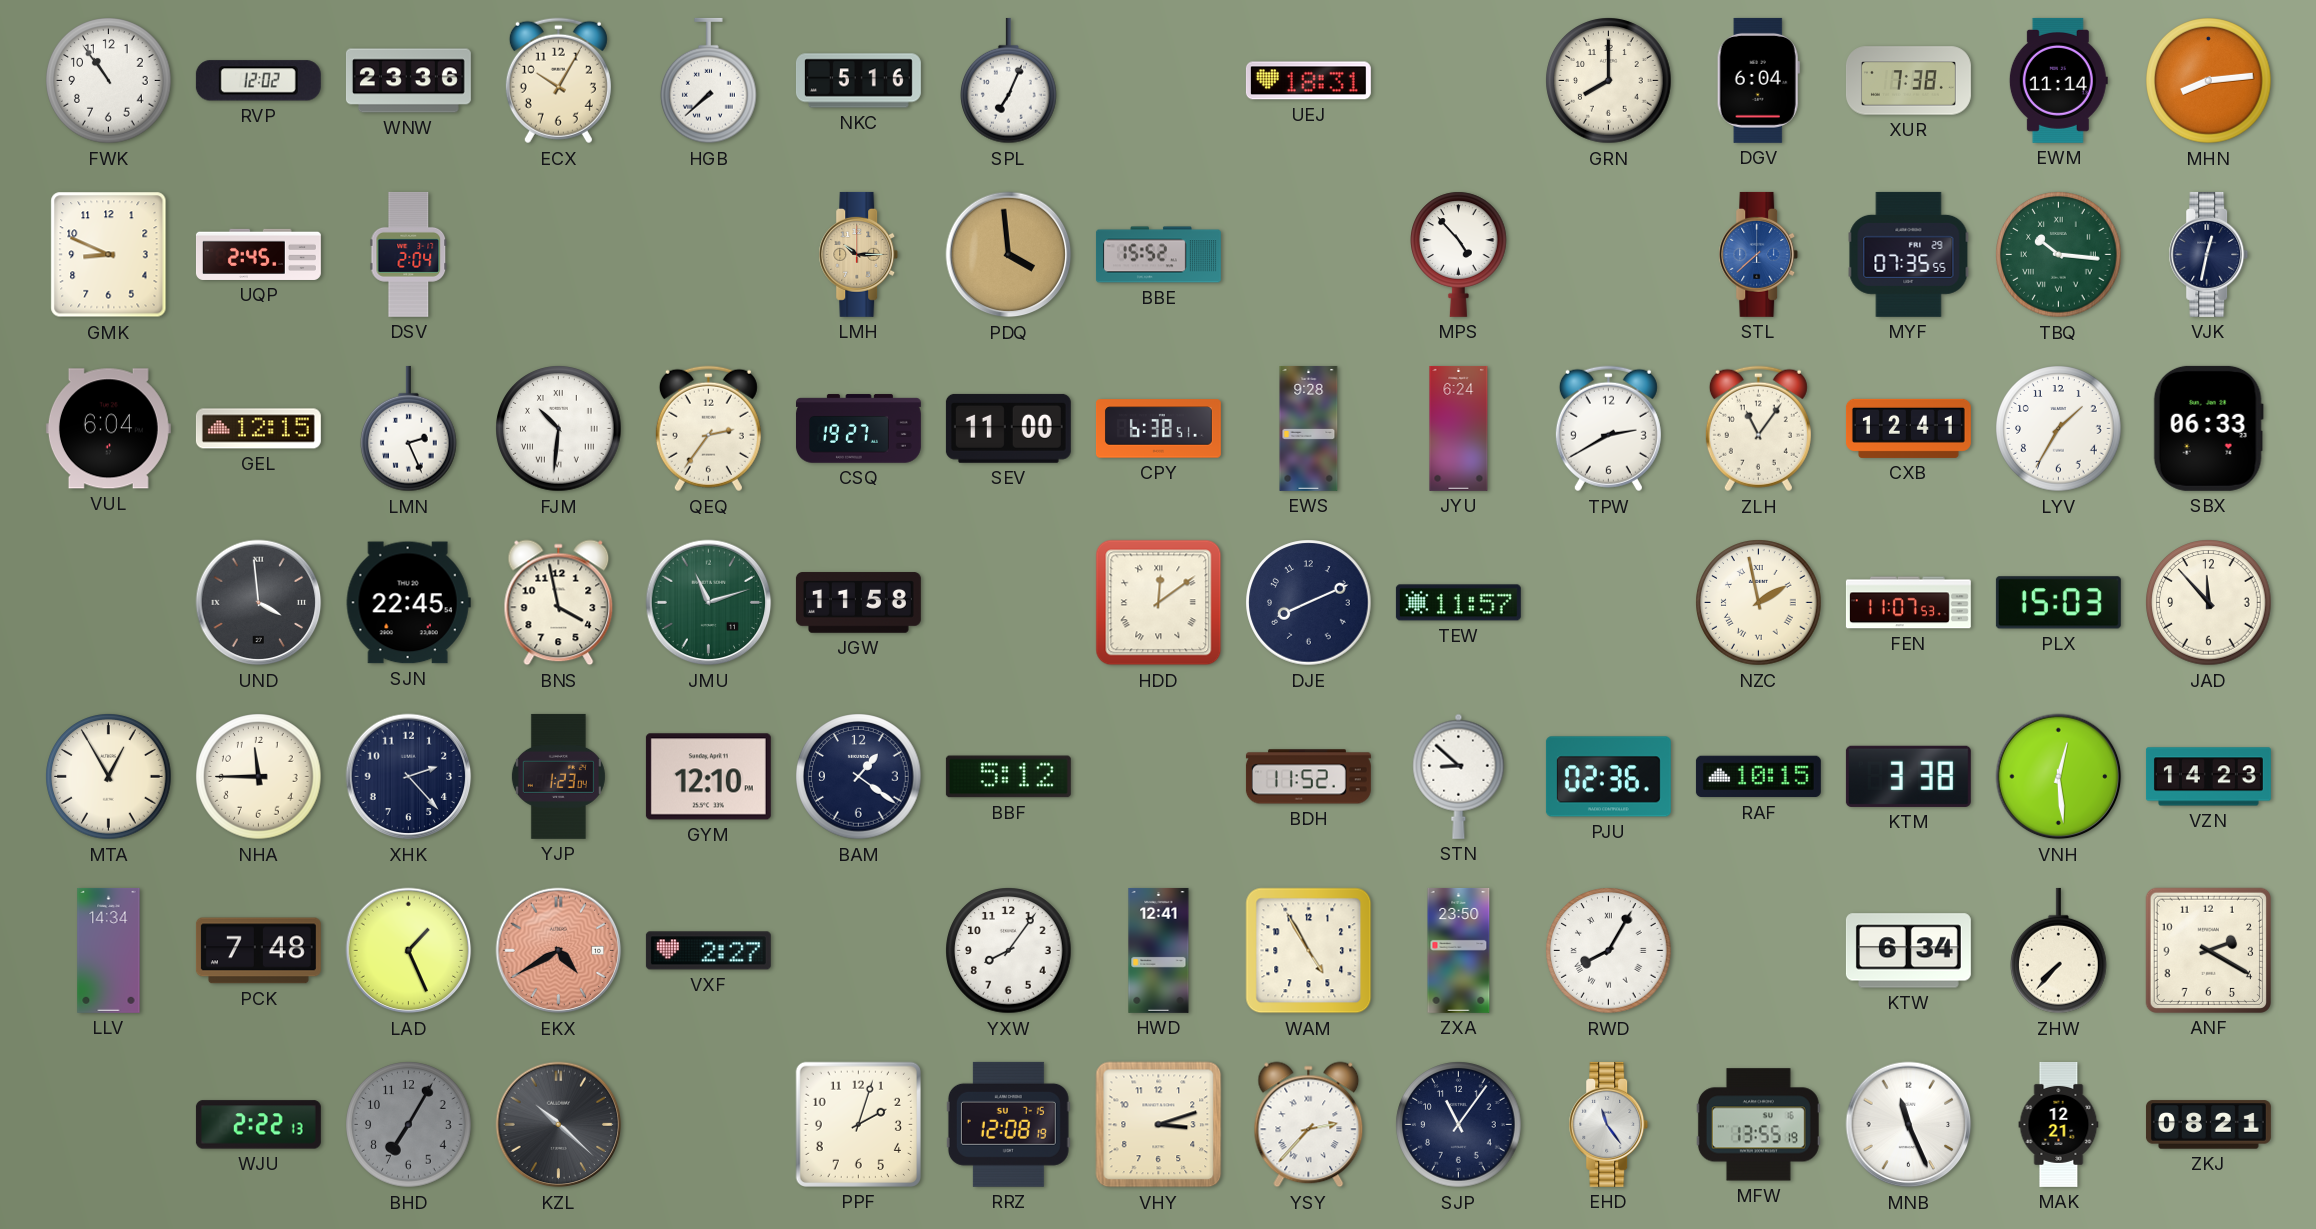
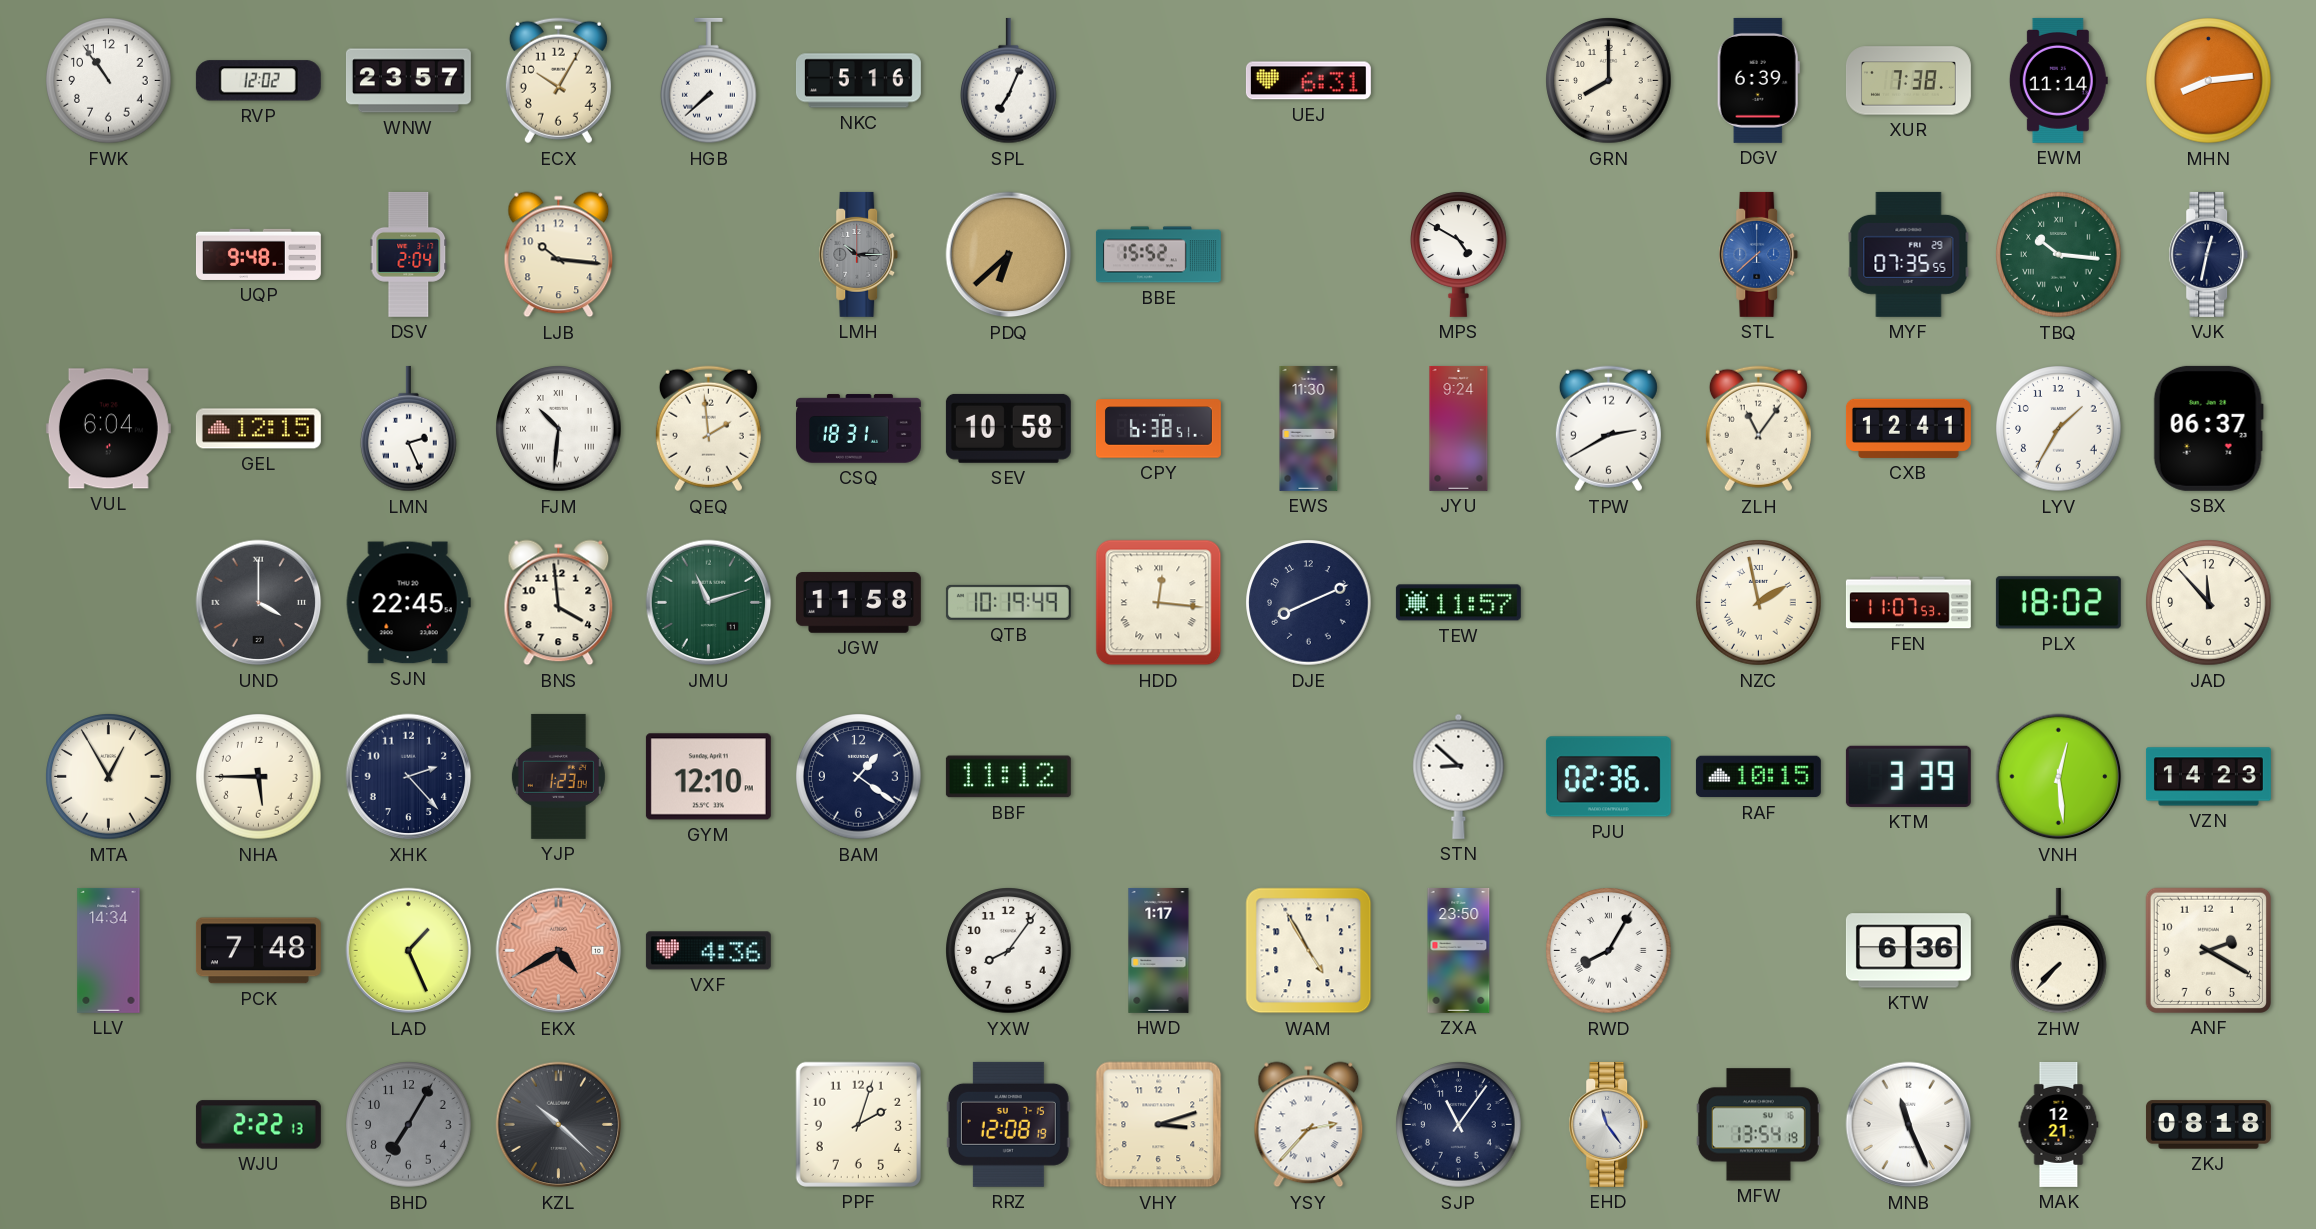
WNW: 23:36 -> 23:57
UEJ: 18:31 -> 6:31
DGV: 6:04 -> 6:39
GMK: 8:49 -> none
UQP: 2:45 -> 9:48
LJB: none -> 10:16
LMH dial: champagne -> grey
PDQ: 3:59 -> 6:38
MPS: 4:53 -> 4:50
QEQ: 2:36 -> 1:59
CSQ: 19:27 -> 18:31
SEV: 11:00 -> 10:58
EWS: 9:28 -> 11:30
JYU: 6:24 -> 9:24
SBX: 06:33 -> 06:37
UND: 3:59 -> 4:00
BNS: 3:58 -> 3:59
QTB: none -> 10:19
HDD: 12:09 -> 12:16
PLX: 15:03 -> 18:02
NHA: 11:45 -> 5:45
BBF: 5:12 -> 11:12
BDH: 11:52 -> none
KTM: 3:38 -> 3:39
VXF: 2:27 -> 4:36
HWD: 12:41 -> 1:17
KTW: 6:34 -> 6:36
MFW: 13:55 -> 13:54
ZKJ: 08:21 -> 08:18
